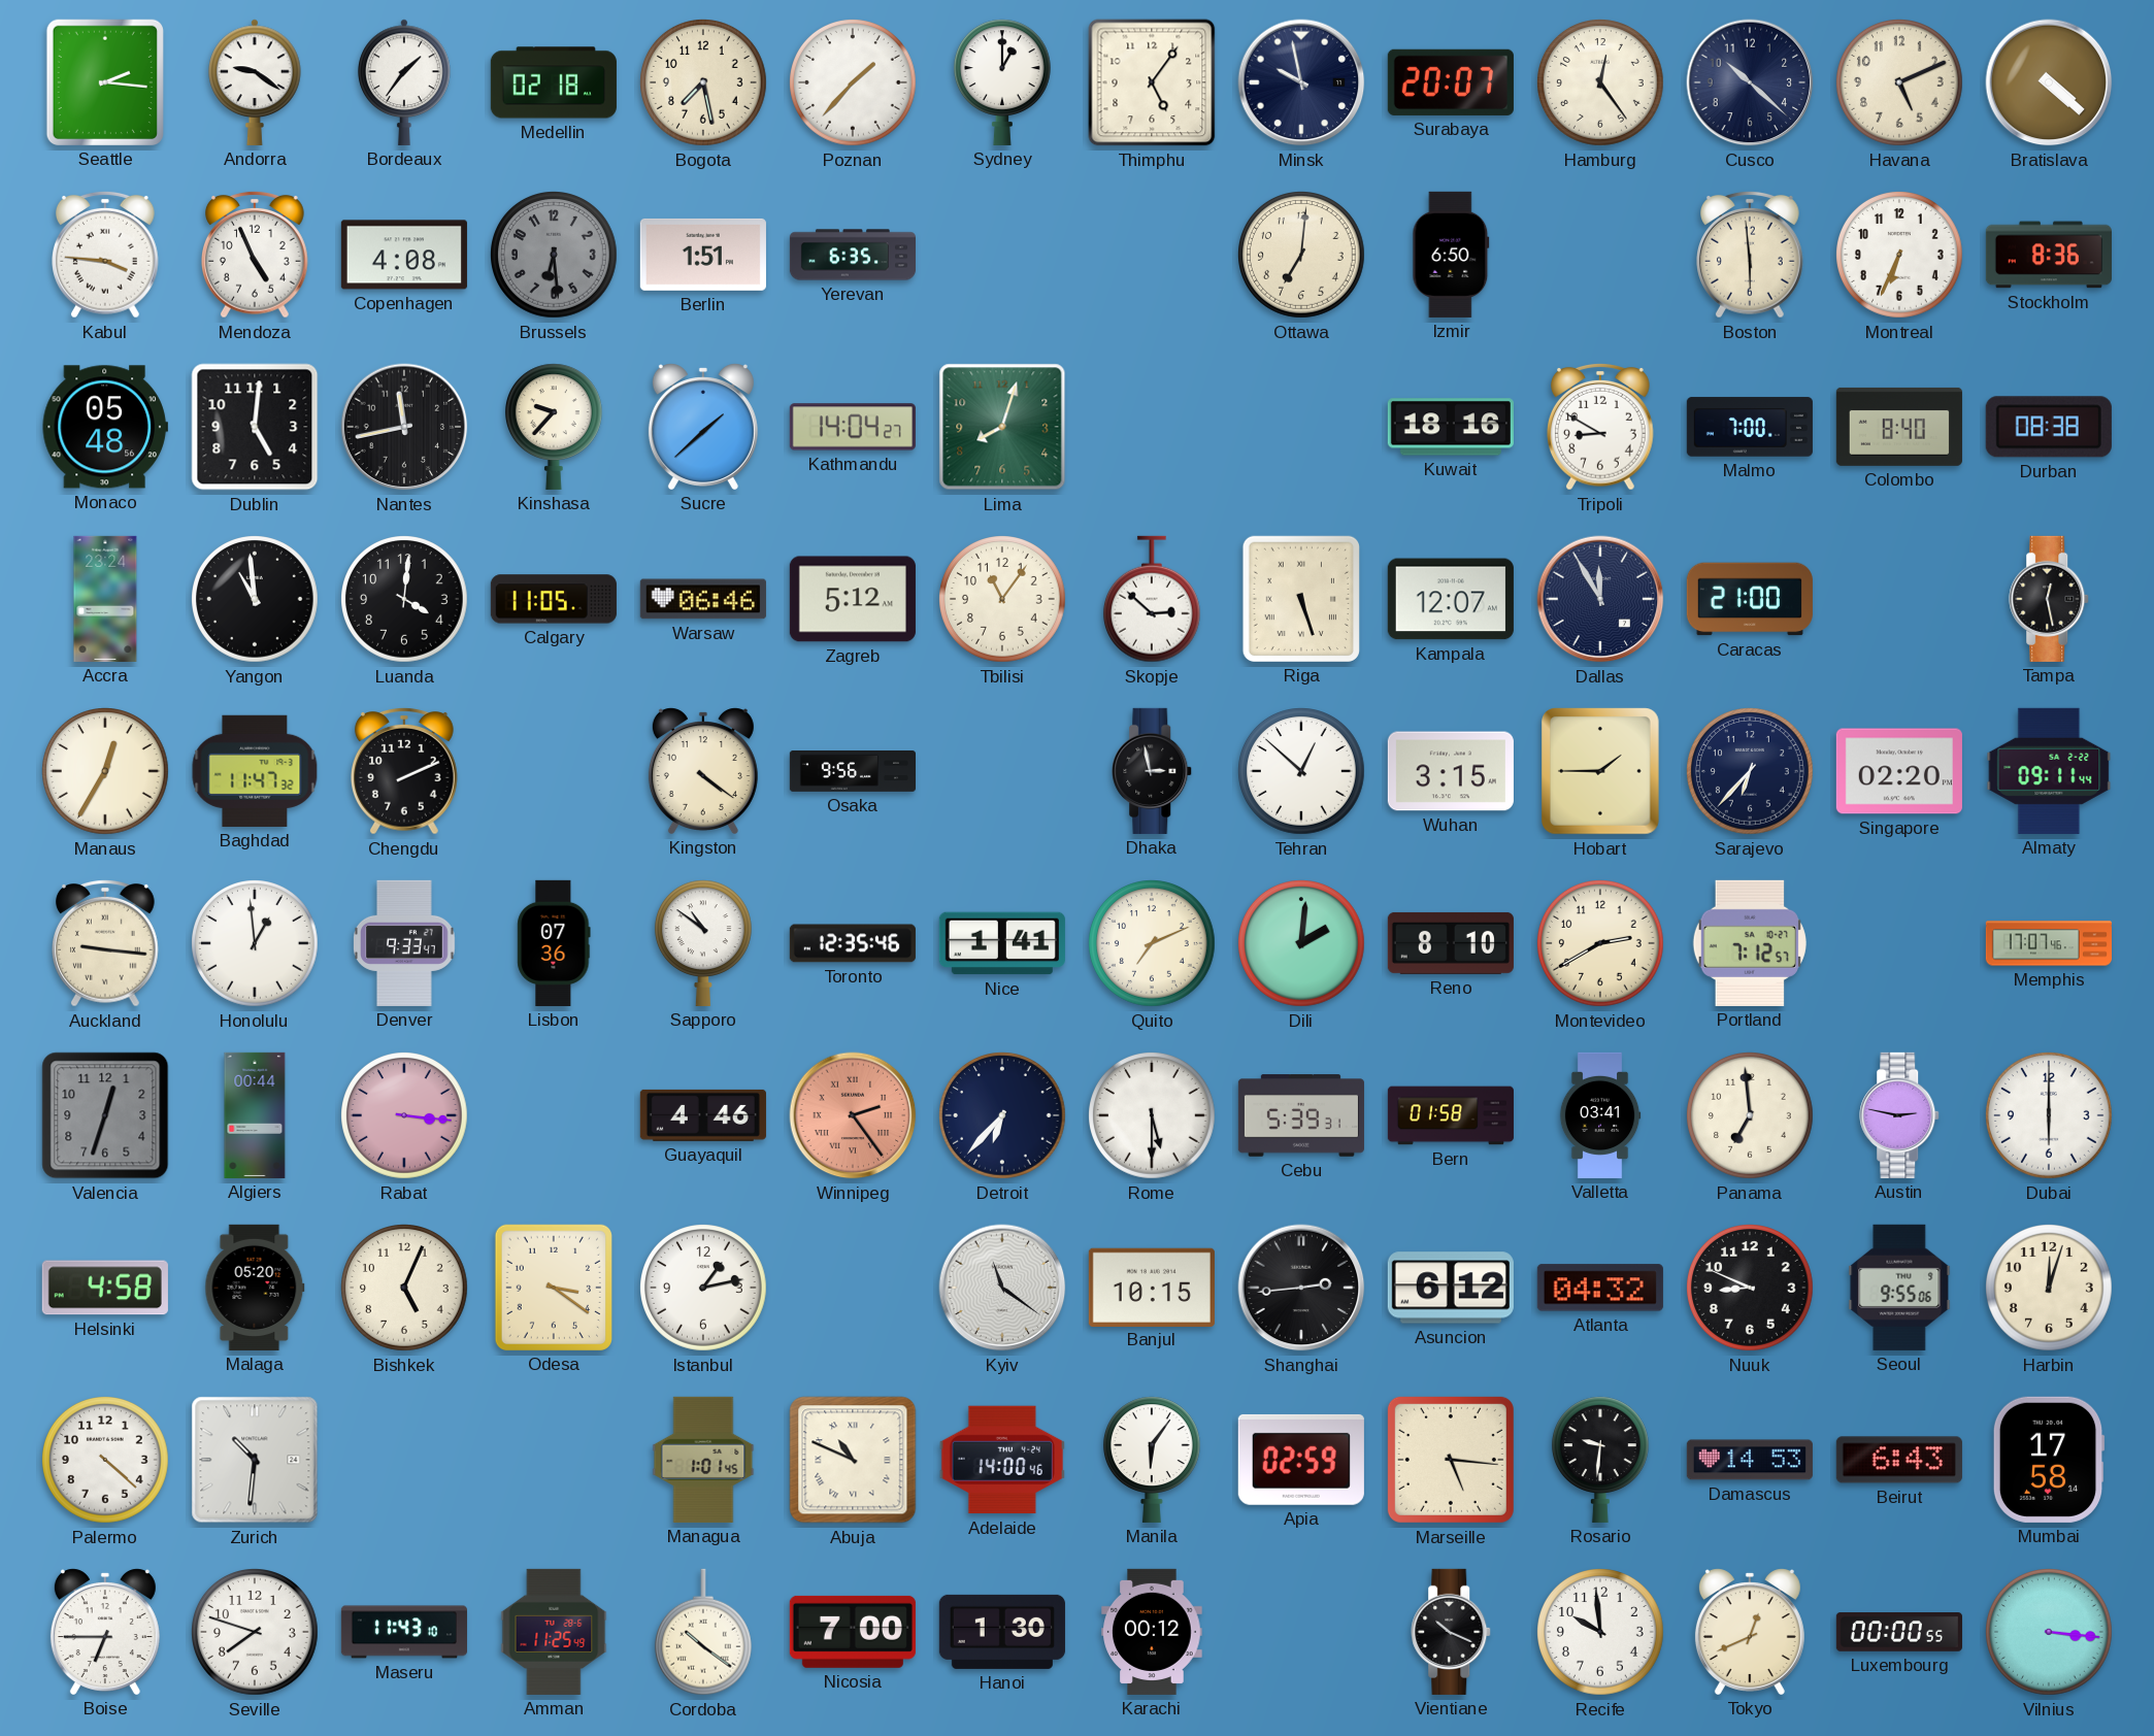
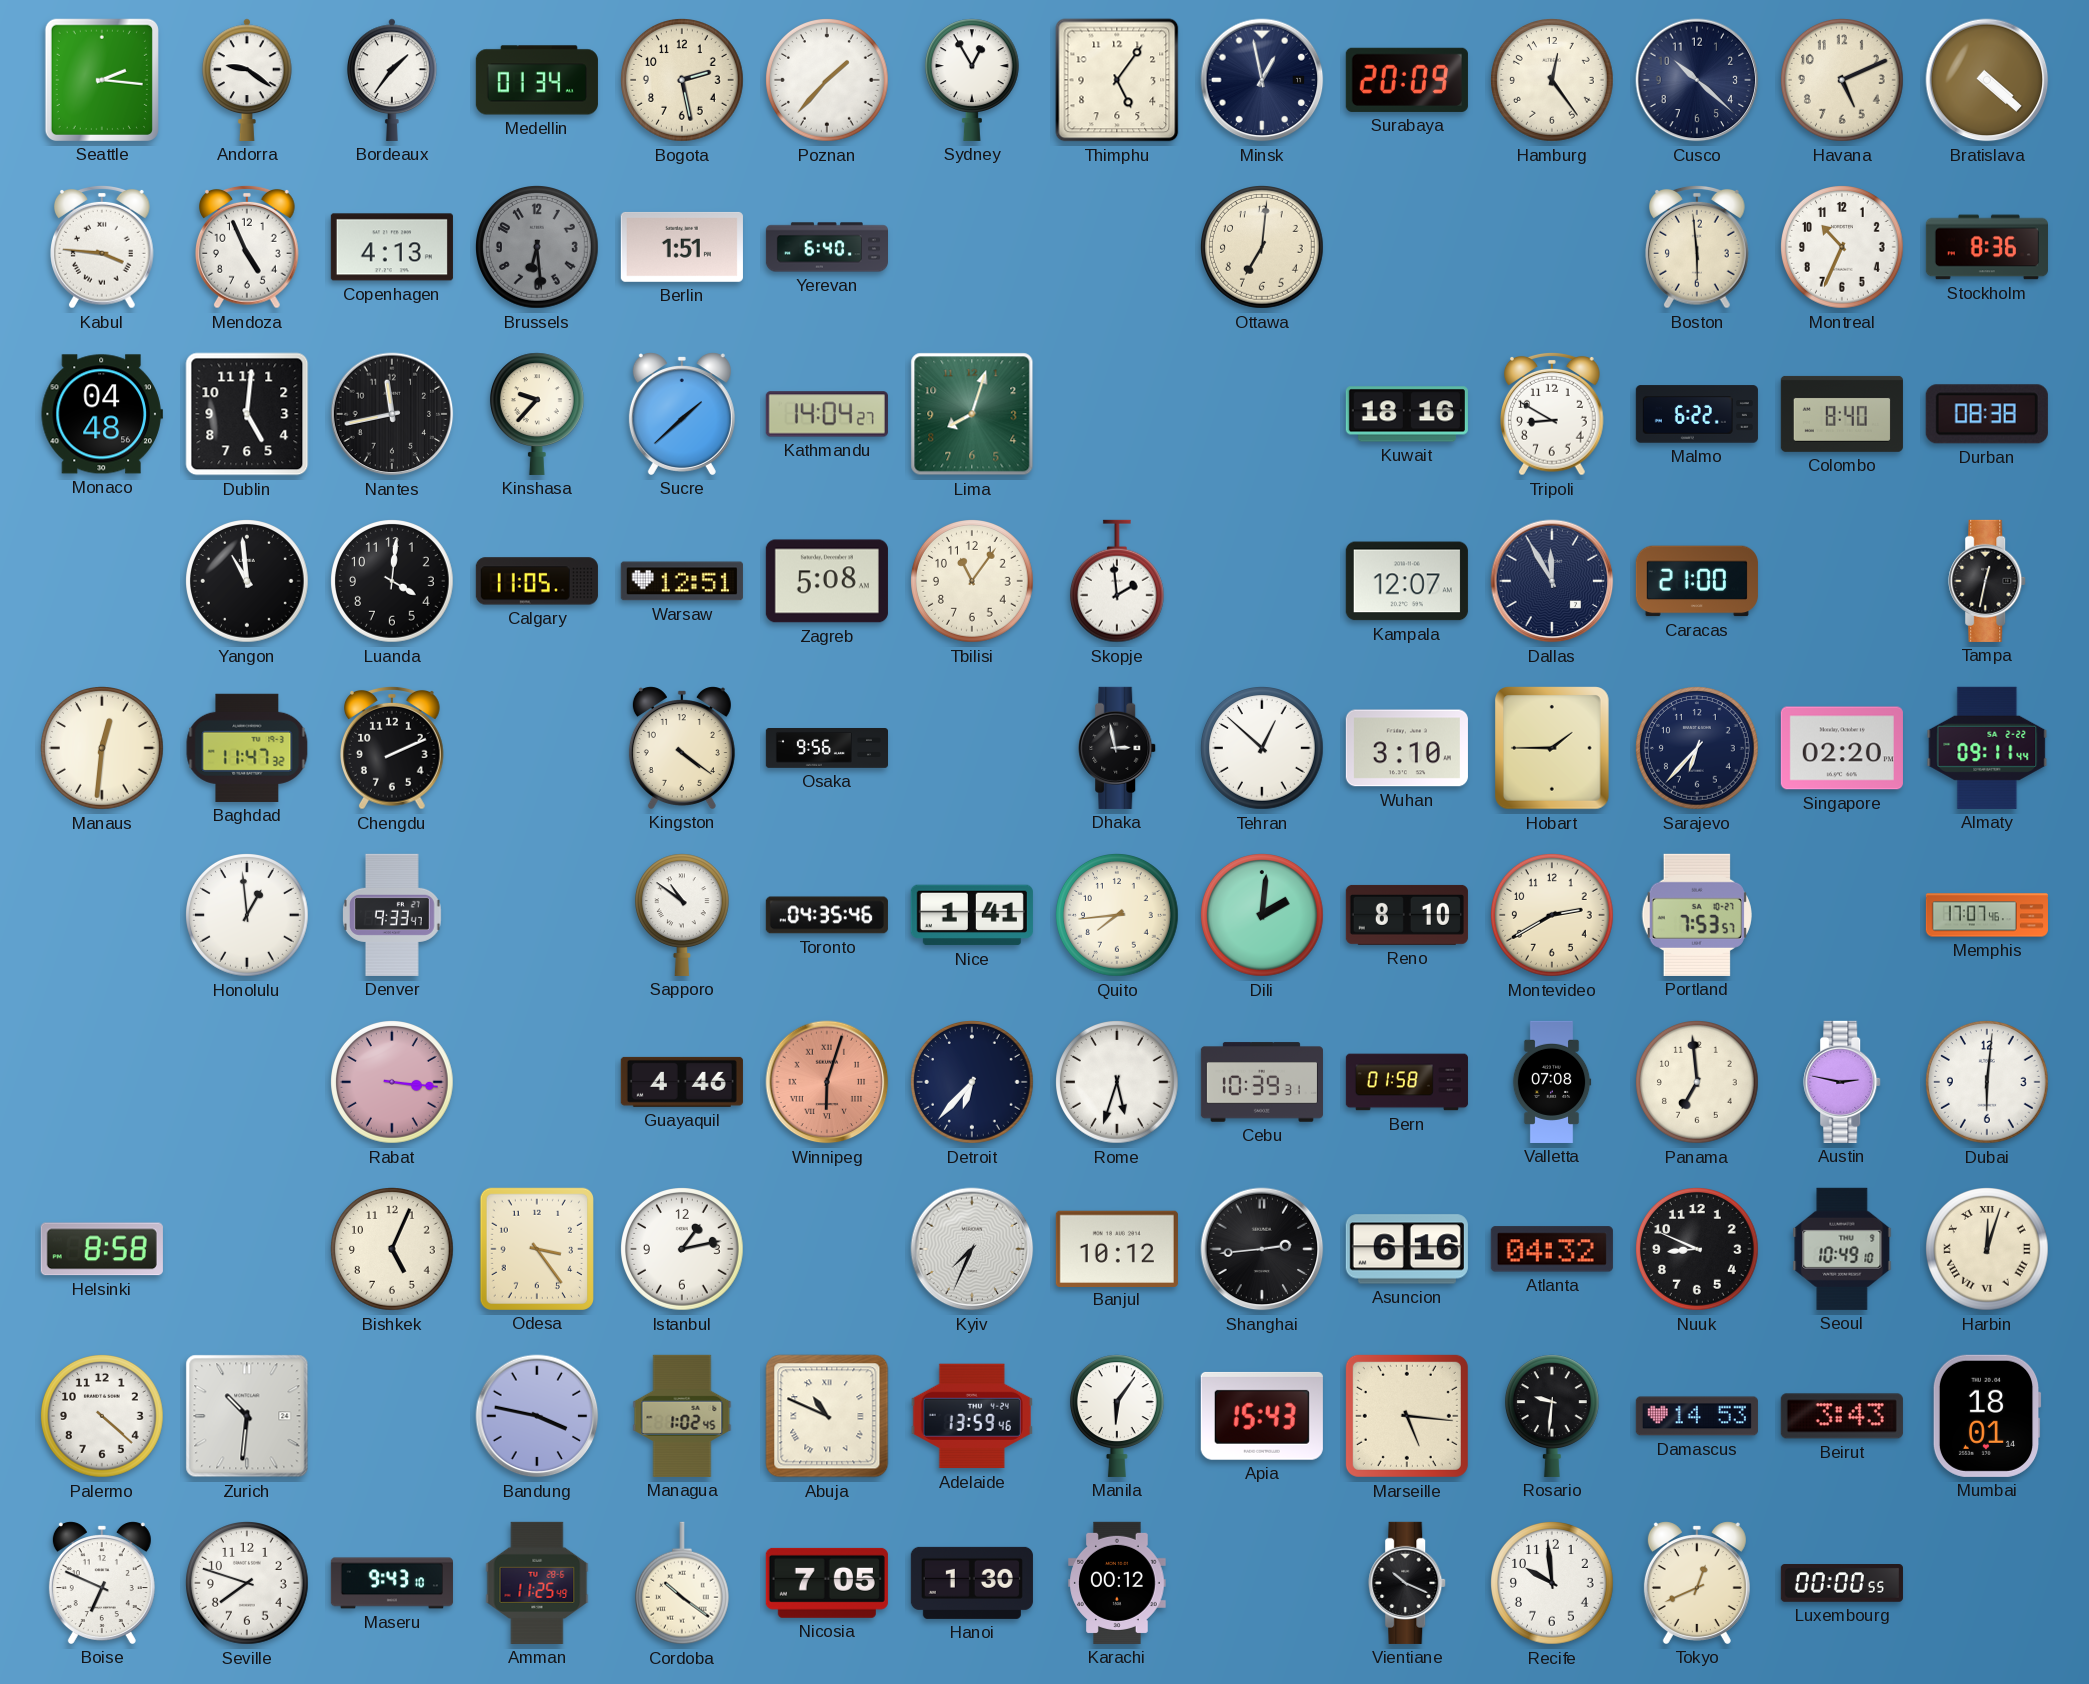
Medellin: 02:18 -> 01:34
Bogota: 7:28 -> 2:28
Sydney: 1:00 -> 12:55
Minsk: 9:58 -> 12:58
Surabaya: 20:07 -> 20:09
Copenhagen: 4:08 -> 4:13
Yerevan: 6:35 -> 6:40
Izmir: 6:50 -> none
Montreal: 6:34 -> 10:34
Monaco: 05:48 -> 04:48
Malmo: 7:00 -> 6:22
Accra: 23:24 -> none
Warsaw: 06:46 -> 12:51
Zagreb: 5:12 -> 5:08
Skopje: 2:52 -> 1:59
Riga: 5:27 -> none
Tampa: 12:28 -> 12:32
Manaus: 12:35 -> 12:31
Wuhan: 3:15 -> 3:10
Auckland: 9:16 -> none
Lisbon: 07:36 -> none
Toronto: 12:35 -> 04:35
Quito: 7:11 -> 7:44
Portland: 7:12 -> 7:53
Valencia: 12:33 -> none
Algiers: 00:44 -> none
Winnipeg: 2:24 -> 6:03
Rome: 5:30 -> 5:33
Cebu: 5:39 -> 10:39
Valletta: 03:41 -> 07:08
Dubai: 6:00 -> 6:01
Helsinki: 4:58 -> 8:58
Malaga: 05:20 -> none
Odesa: 3:21 -> 3:24
Kyiv: 11:21 -> 7:34
Banjul: 10:15 -> 10:12
Asuncion: 6:12 -> 6:16
Seoul: 9:55 -> 10:49
Harbin numerals: Arabic -> Roman
Bandung: none -> 3:47
Managua: 1:01 -> 1:02
Adelaide: 14:00 -> 13:59
Apia: 02:59 -> 15:43
Beirut: 6:43 -> 3:43
Mumbai: 17:58 -> 18:01
Boise: 6:45 -> 6:49
Maseru: 11:43 -> 9:43
Nicosia: 7:00 -> 7:05
Vilnius: 3:16 -> none
